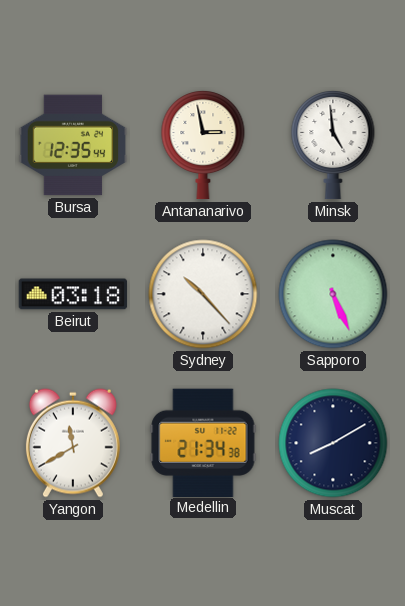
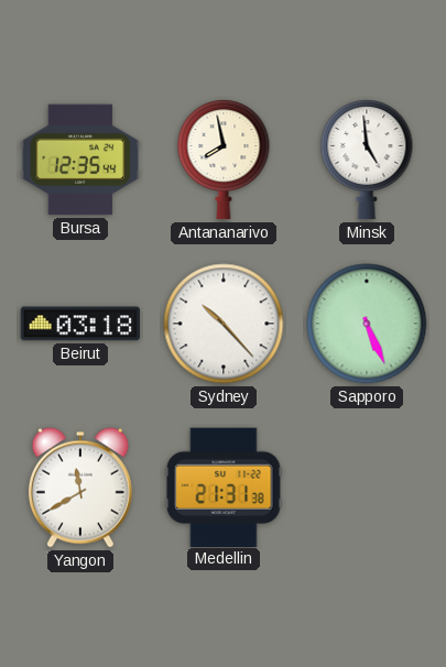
Antananarivo: 2:58 -> 7:58
Medellin: 21:34 -> 21:31
Muscat: 8:10 -> none
